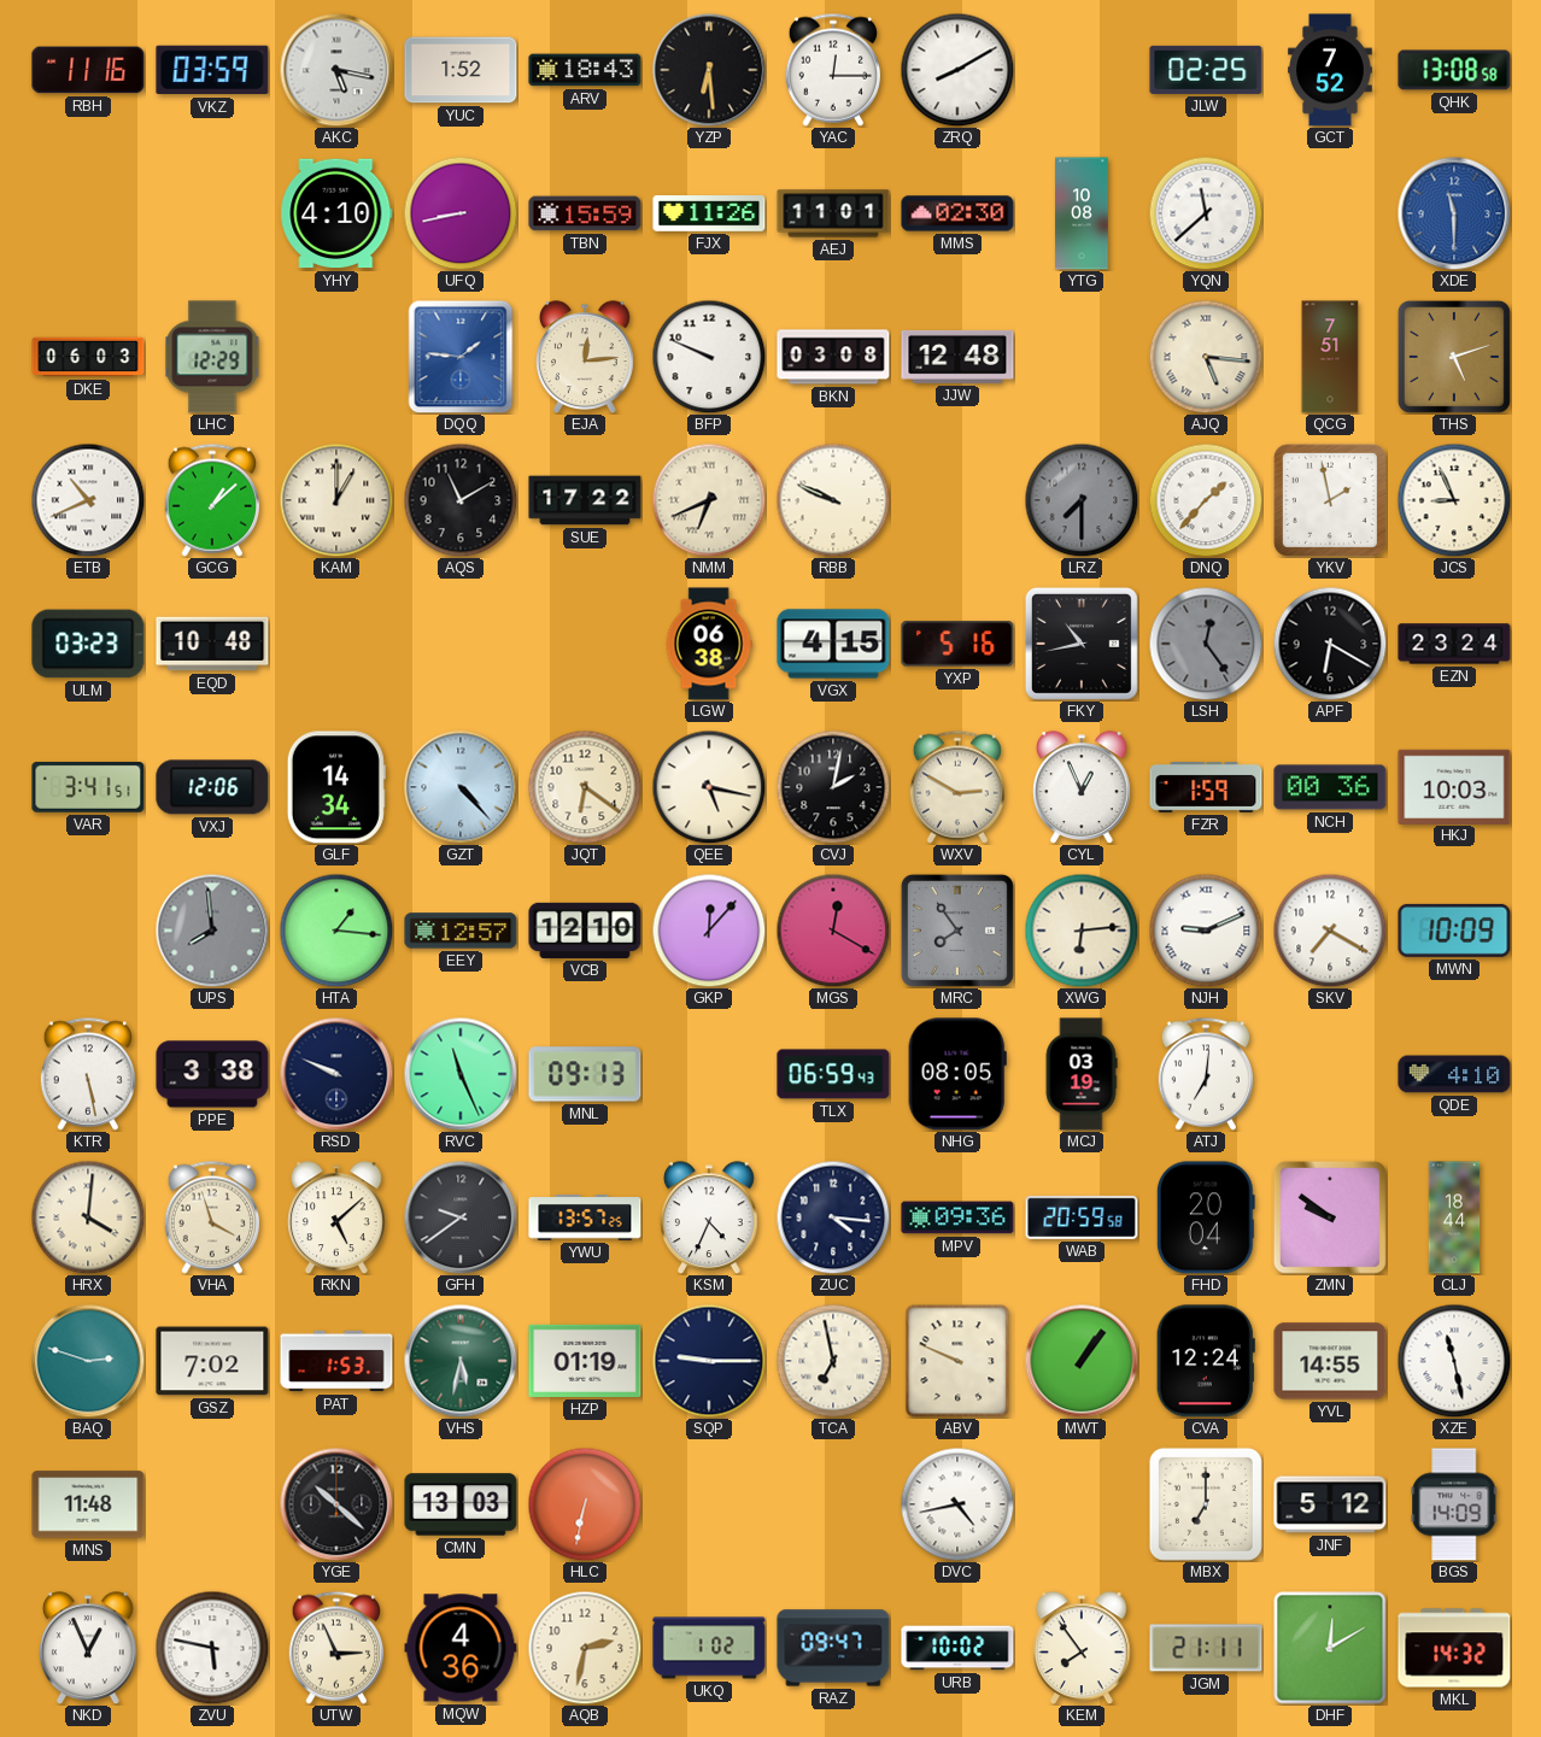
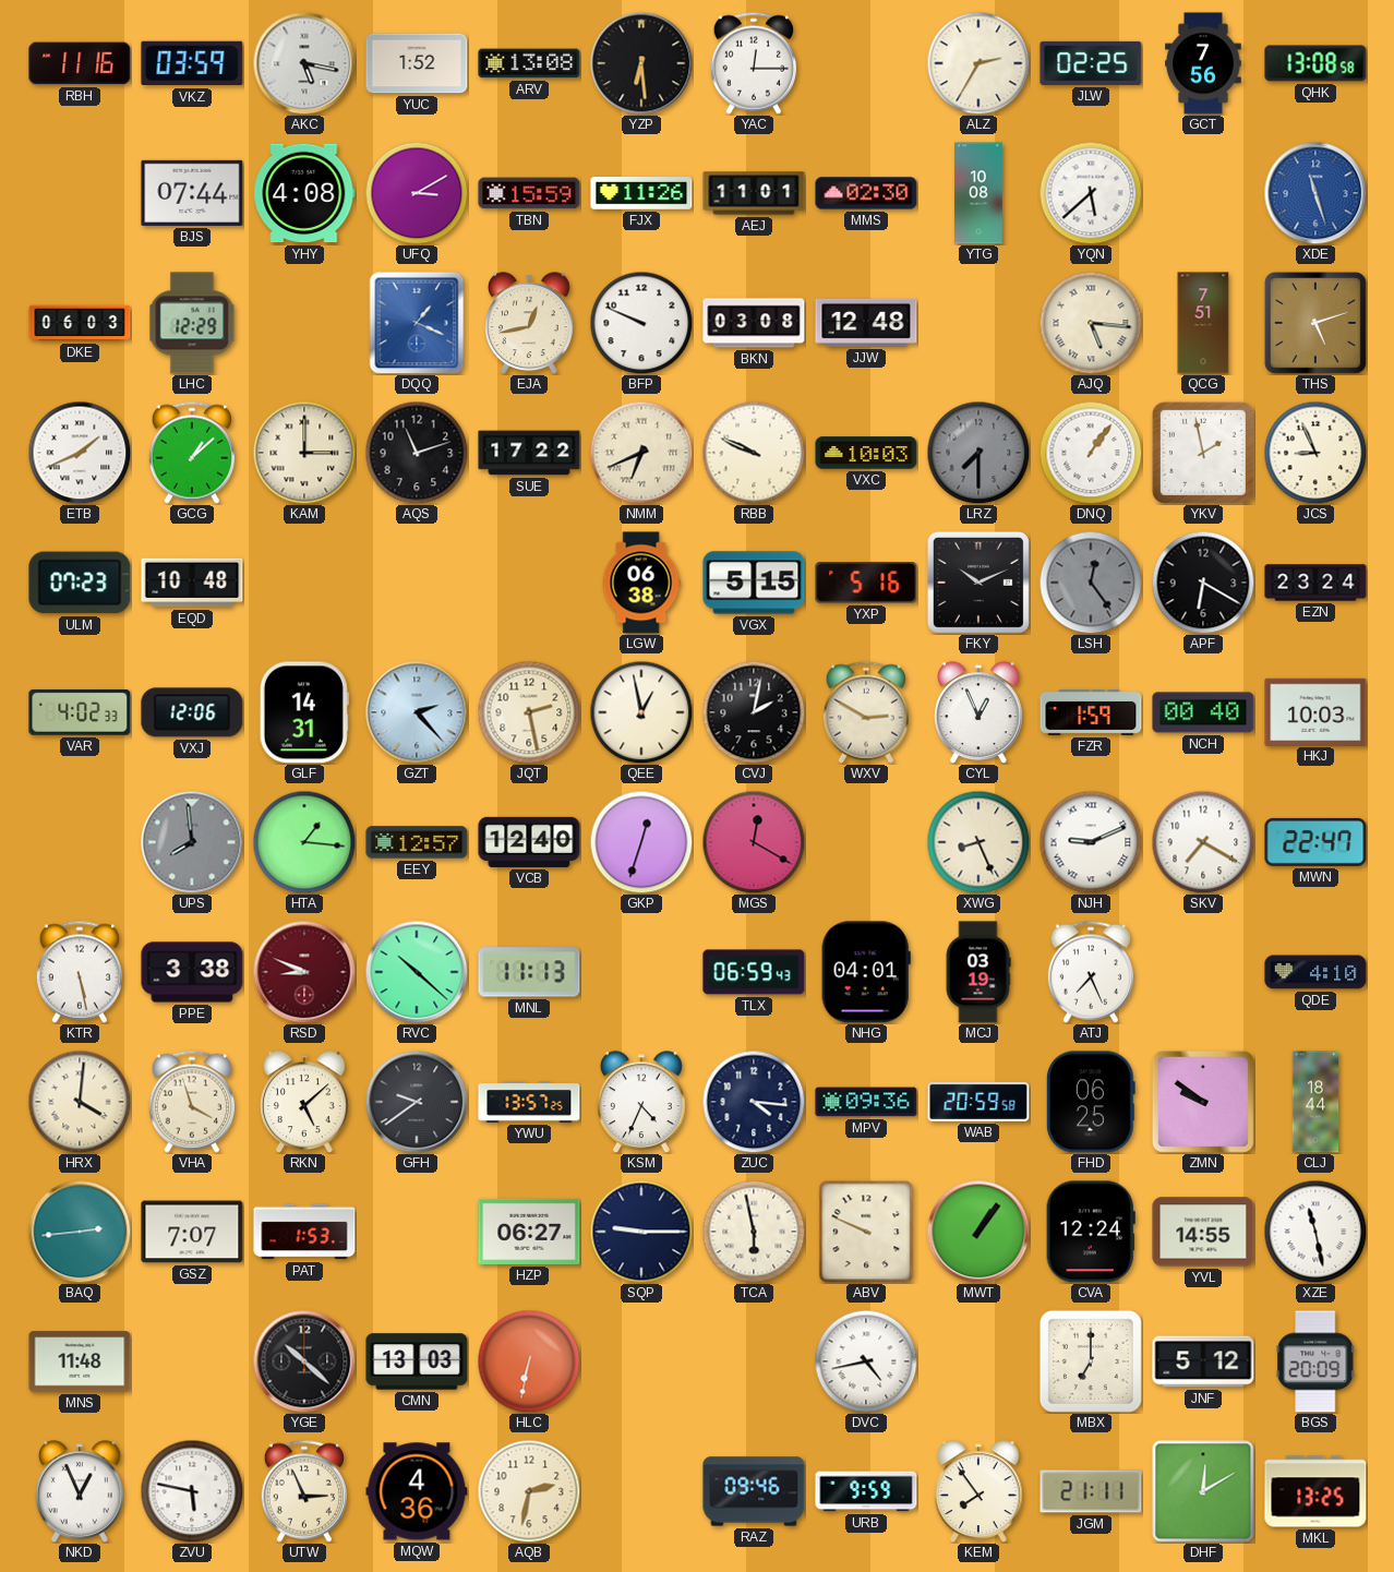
ARV: 18:43 -> 13:08
ZRQ: 8:10 -> none
ALZ: none -> 2:35
GCT: 7:52 -> 7:56
BJS: none -> 07:44
YHY: 4:10 -> 4:08
UFQ: 8:43 -> 3:10
YQN: 11:38 -> 5:38
XDE: 11:30 -> 11:27
DQQ: 1:46 -> 1:19
EJA: 12:14 -> 12:43
ETB: 10:41 -> 1:41
KAM: 1:00 -> 3:00
AQS: 11:10 -> 11:12
VXC: none -> 10:03
DNQ: 1:37 -> 1:06
ULM: 03:23 -> 07:23
VGX: 4:15 -> 5:15
FKY: 10:43 -> 10:11
VAR: 3:41 -> 4:02
GLF: 14:34 -> 14:31
GZT: 4:23 -> 2:23
JQT: 6:21 -> 2:28
QEE: 5:17 -> 12:58
NCH: 00:36 -> 00:40
VCB: 12:10 -> 12:40
GKP: 12:07 -> 12:33
MRC: 7:54 -> none
XWG: 6:14 -> 8:26
MWN: 10:09 -> 22:47
RSD: 9:49 -> 8:49
RSD dial: navy -> burgundy
RVC: 11:26 -> 10:22
MNL: 09:13 -> 11:13
NHG: 08:05 -> 04:01
ATJ: 7:01 -> 7:26
FHD: 20:04 -> 06:25
BAQ: 2:48 -> 2:44
GSZ: 7:02 -> 7:07
VHS: 5:32 -> none
HZP: 01:19 -> 06:27
TCA: 6:58 -> 5:58
BGS: 14:09 -> 20:09
UKQ: 1:02 -> none
RAZ: 09:47 -> 09:46
URB: 10:02 -> 9:59
MKL: 14:32 -> 13:25
